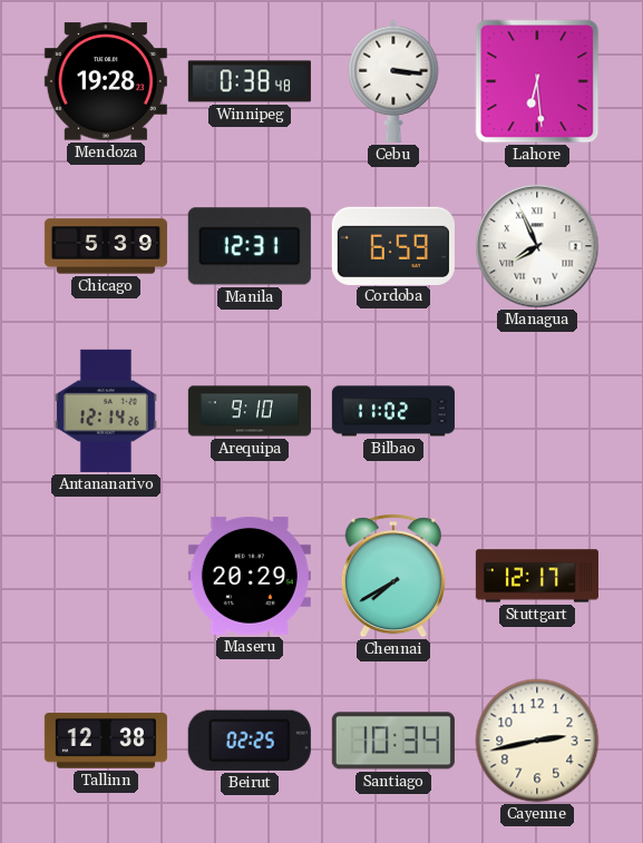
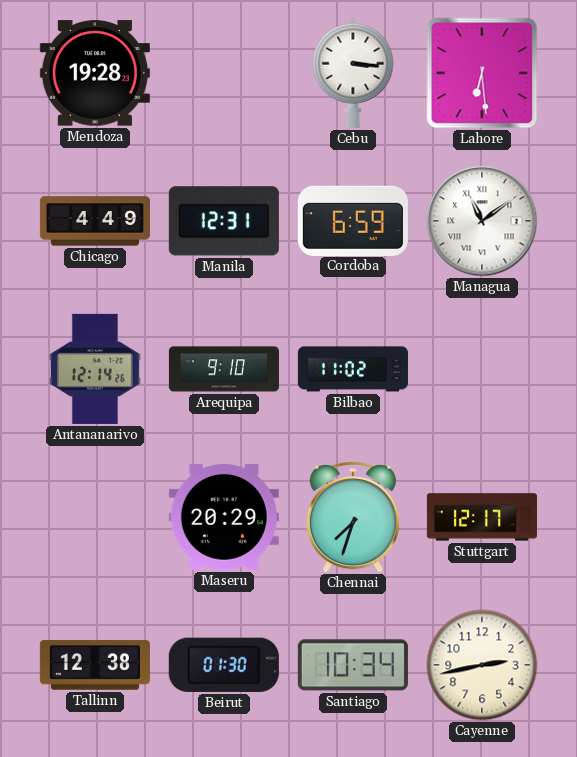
Winnipeg: 0:38 -> none
Chicago: 5:39 -> 4:49
Managua: 7:56 -> 11:09
Chennai: 7:40 -> 7:33
Beirut: 02:25 -> 01:30
